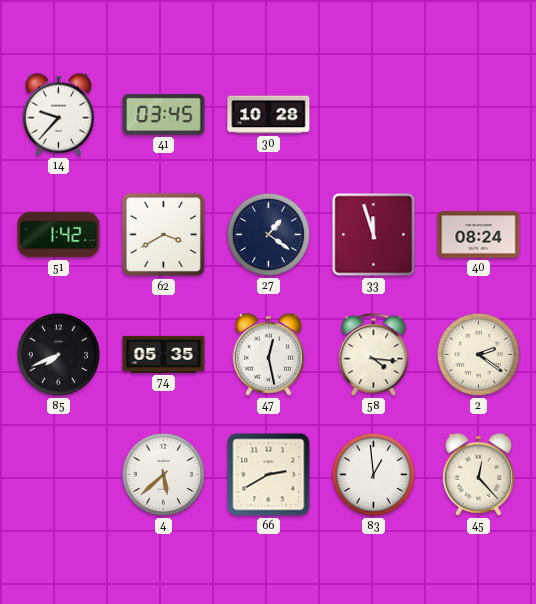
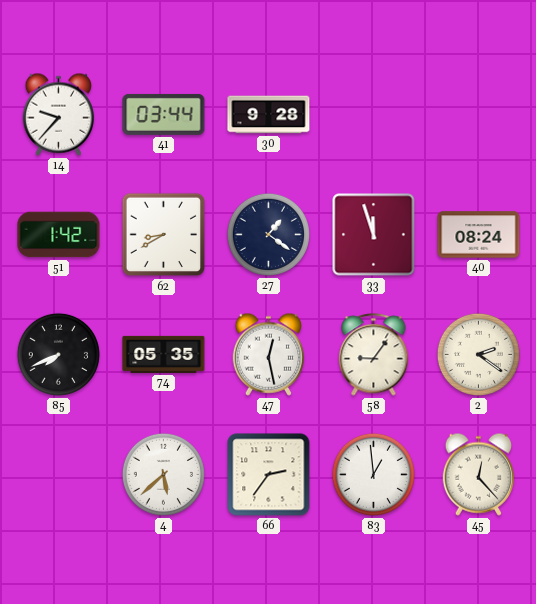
41: 03:45 -> 03:44
30: 10:28 -> 9:28
62: 3:40 -> 8:40
58: 4:16 -> 9:06
66: 2:40 -> 2:36
